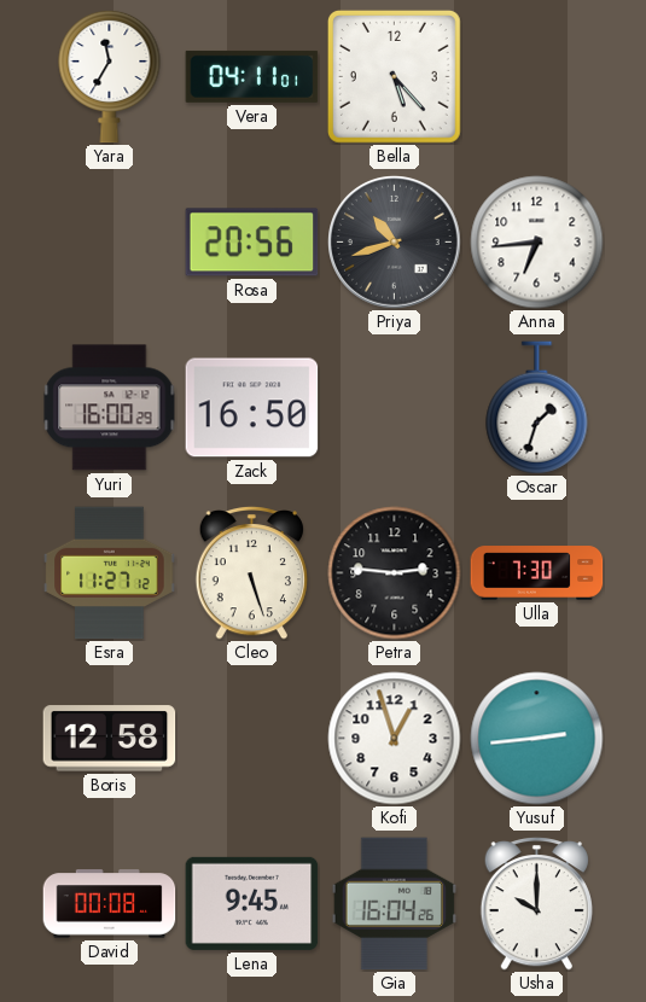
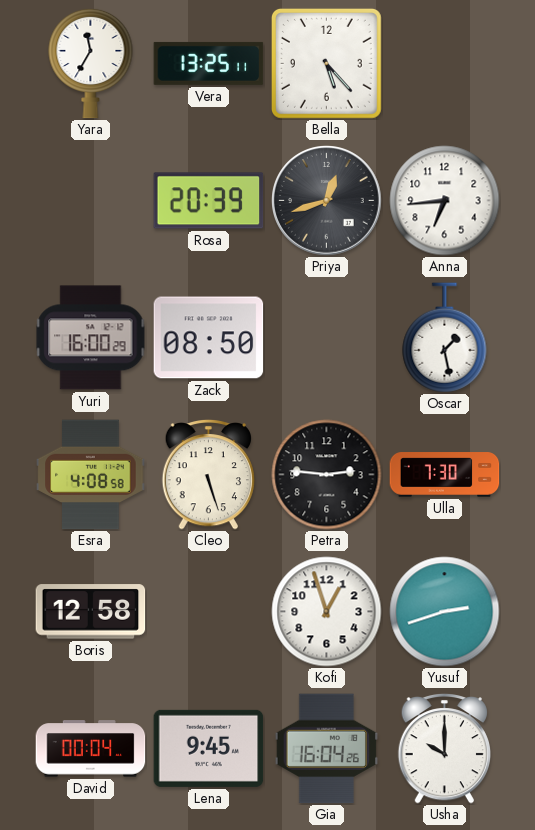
Vera: 04:11 -> 13:25
Rosa: 20:56 -> 20:39
Priya: 10:42 -> 12:42
Zack: 16:50 -> 08:50
Oscar: 1:33 -> 1:28
Esra: 11:27 -> 4:08
Yusuf: 2:44 -> 2:42
David: 00:08 -> 00:04
